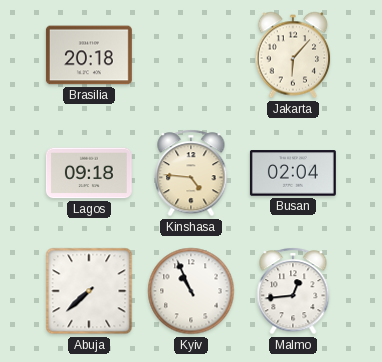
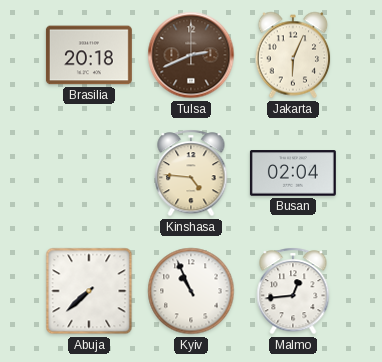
Tulsa: none -> 2:41
Jakarta: 6:07 -> 6:04
Lagos: 09:18 -> none
